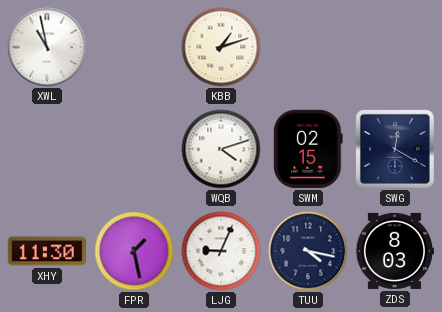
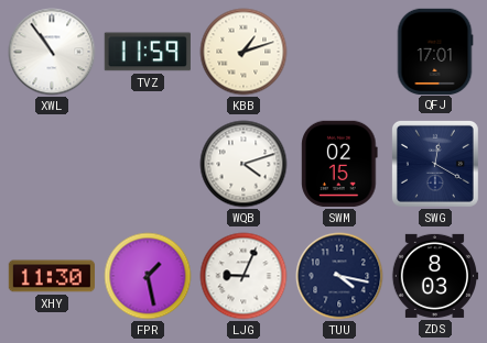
XWL: 10:58 -> 10:54
TVZ: none -> 11:59
QFJ: none -> 17:01
